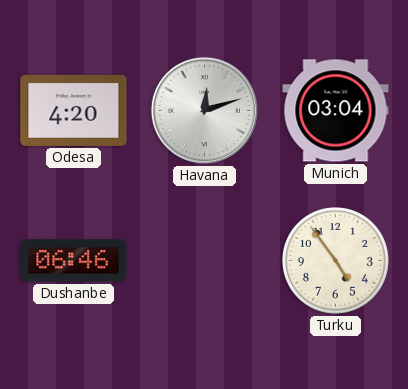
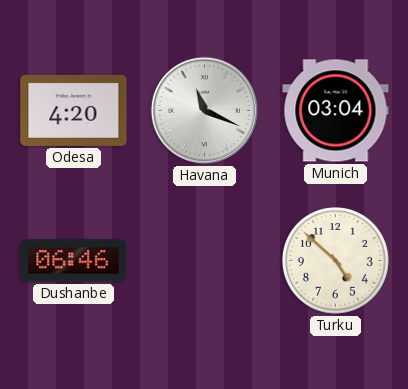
Havana: 12:12 -> 11:19
Turku: 4:54 -> 4:52
